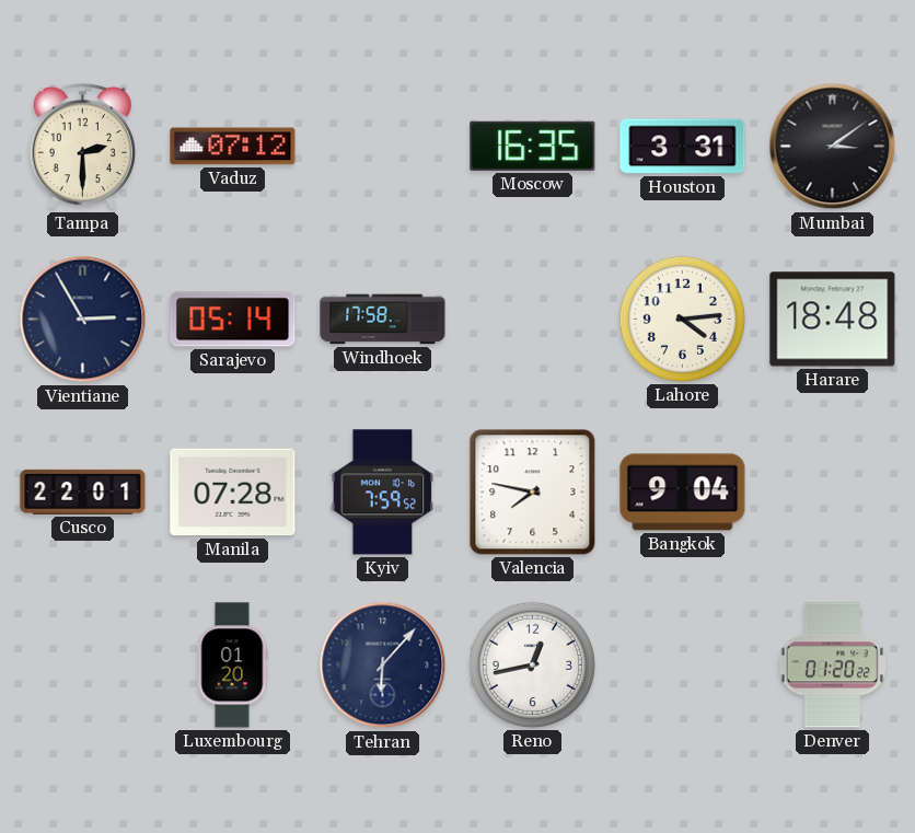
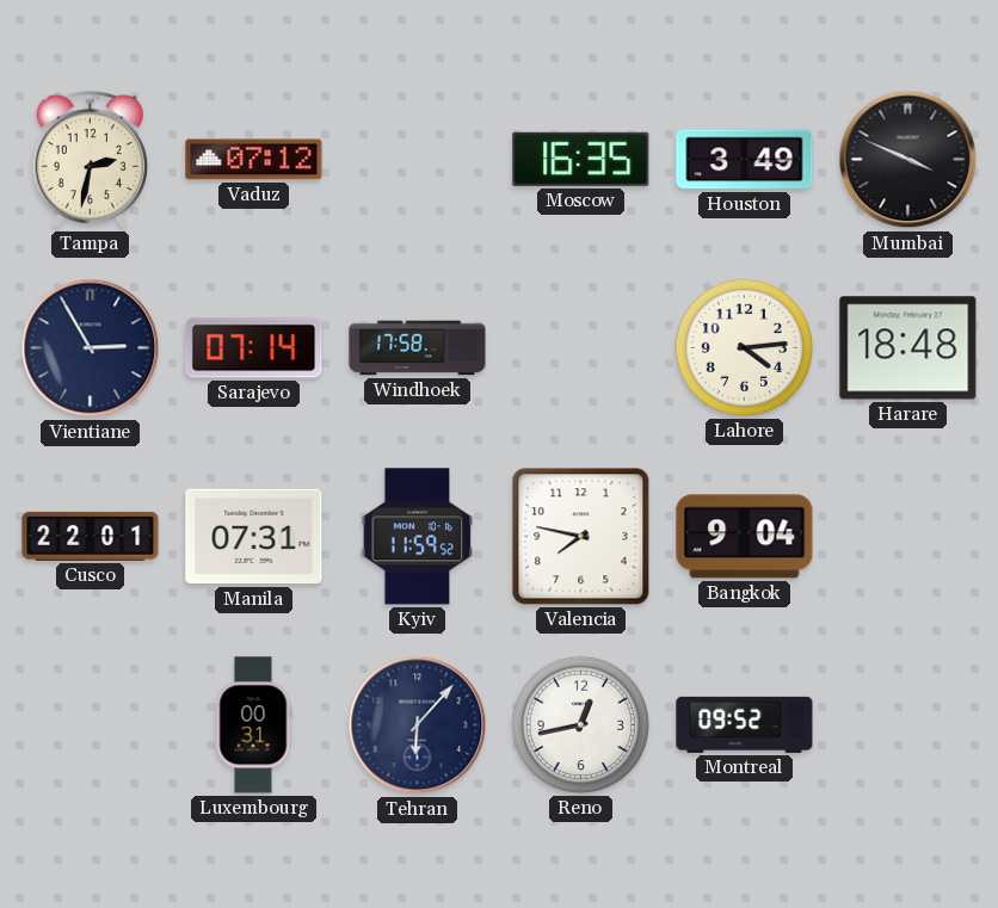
Tampa: 2:30 -> 2:32
Houston: 3:31 -> 3:49
Mumbai: 3:09 -> 3:49
Sarajevo: 05:14 -> 07:14
Manila: 07:28 -> 07:31
Kyiv: 7:59 -> 11:59
Luxembourg: 01:20 -> 00:31
Montreal: none -> 09:52
Denver: 01:20 -> none
